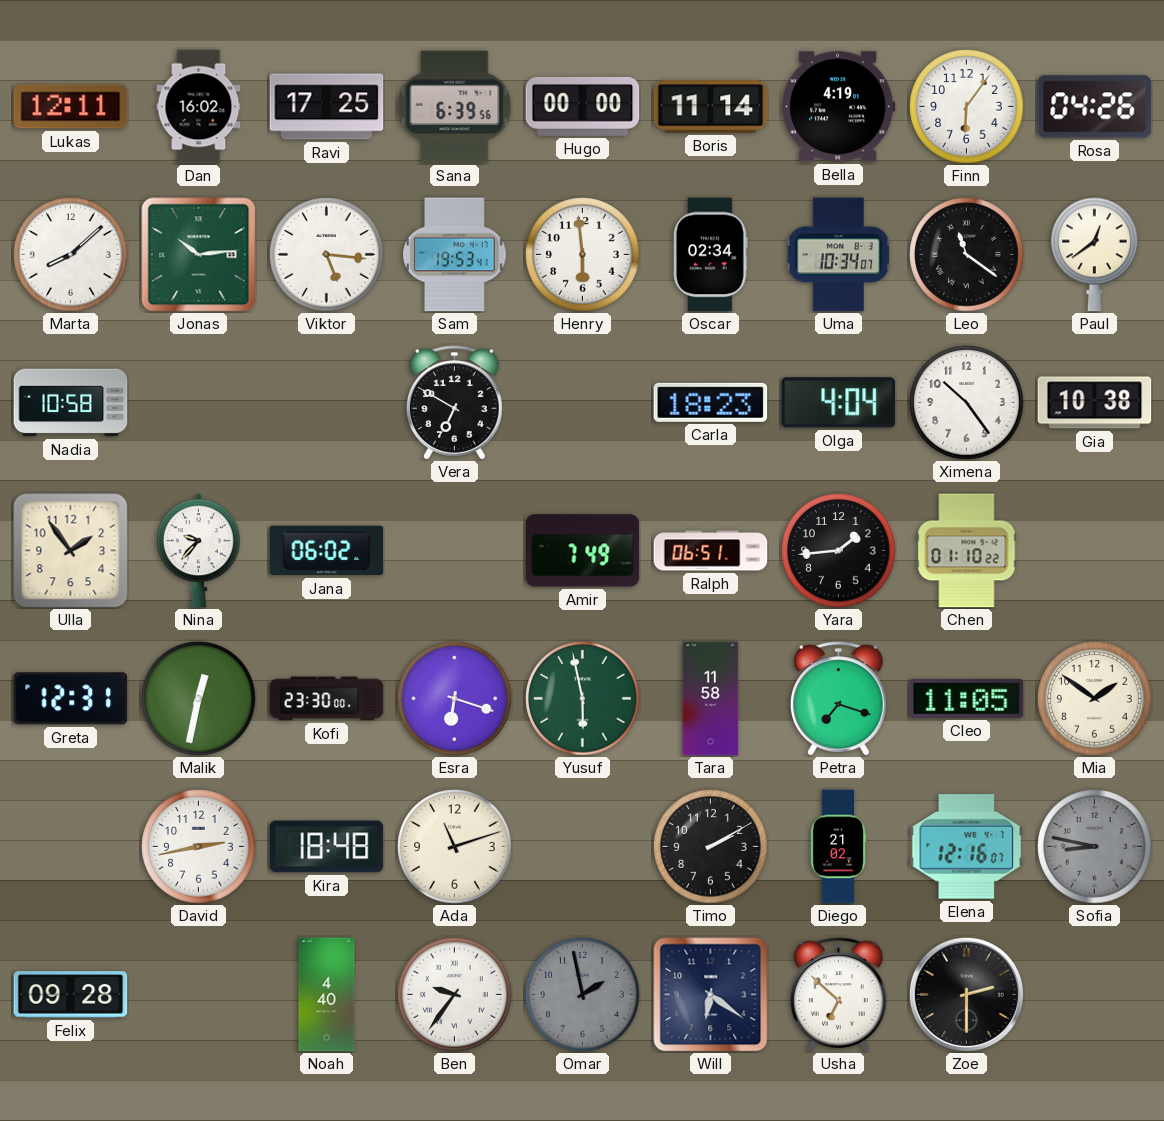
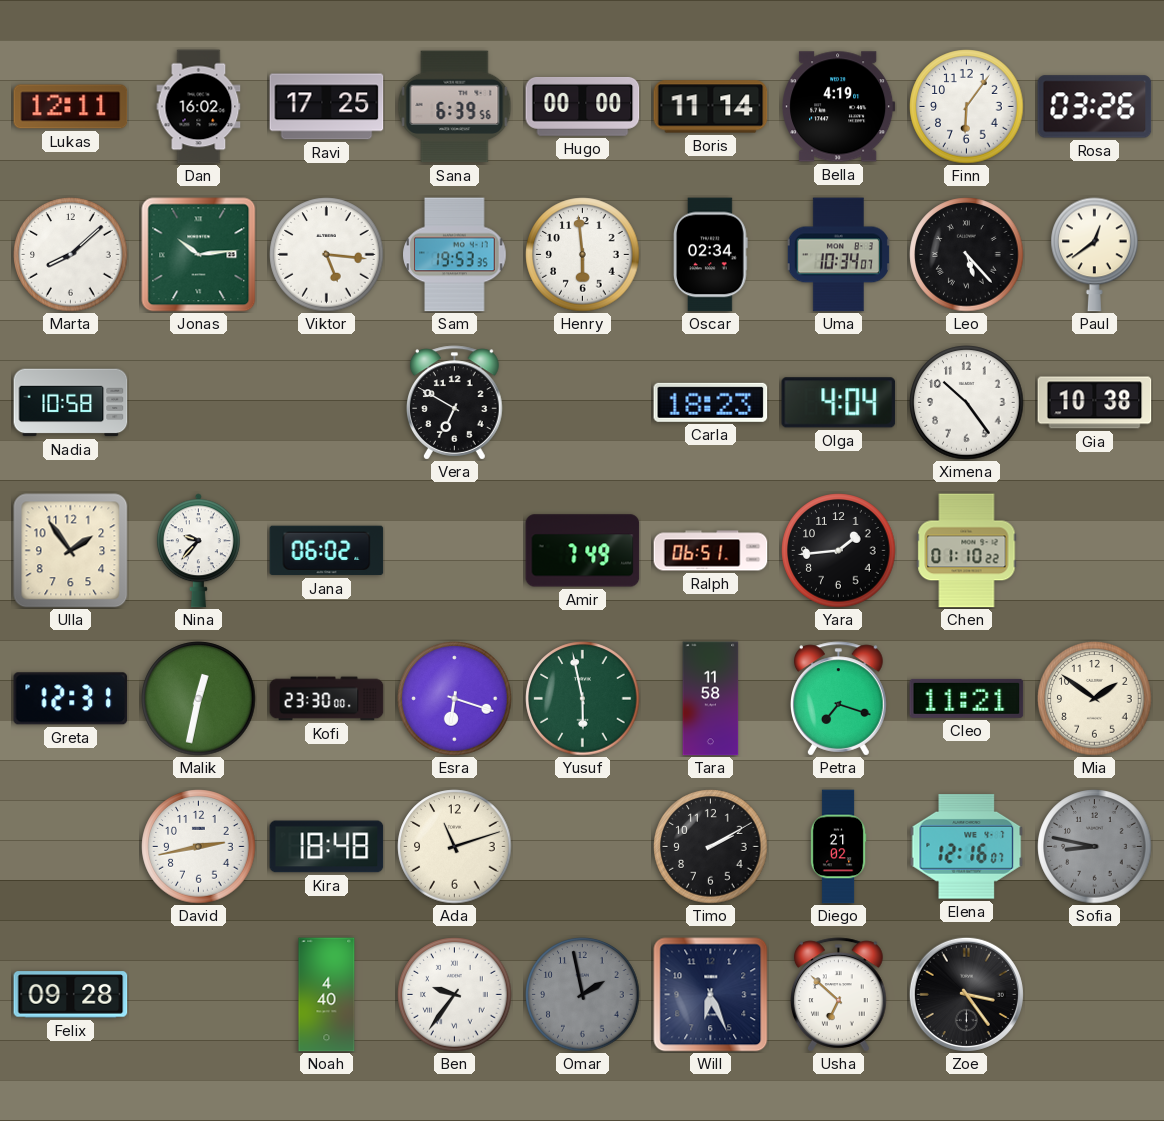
Rosa: 04:26 -> 03:26
Sam: 19:53:41 -> 19:53:35
Leo: 11:21 -> 5:23
Cleo: 11:05 -> 11:21
Will: 6:21 -> 6:26
Zoe: 2:30 -> 3:24
